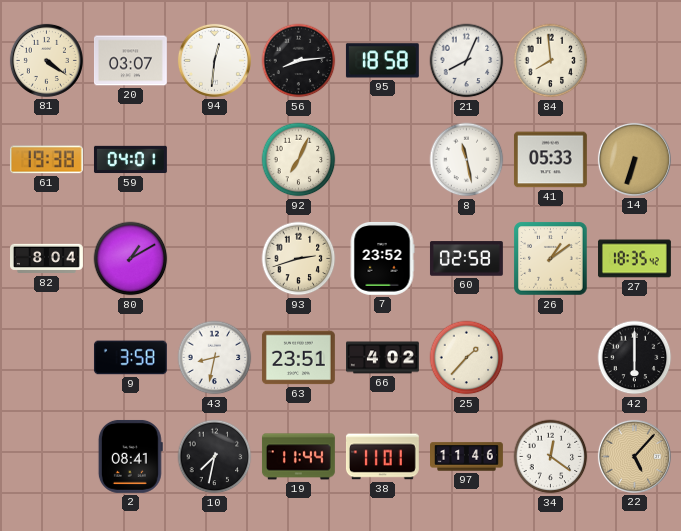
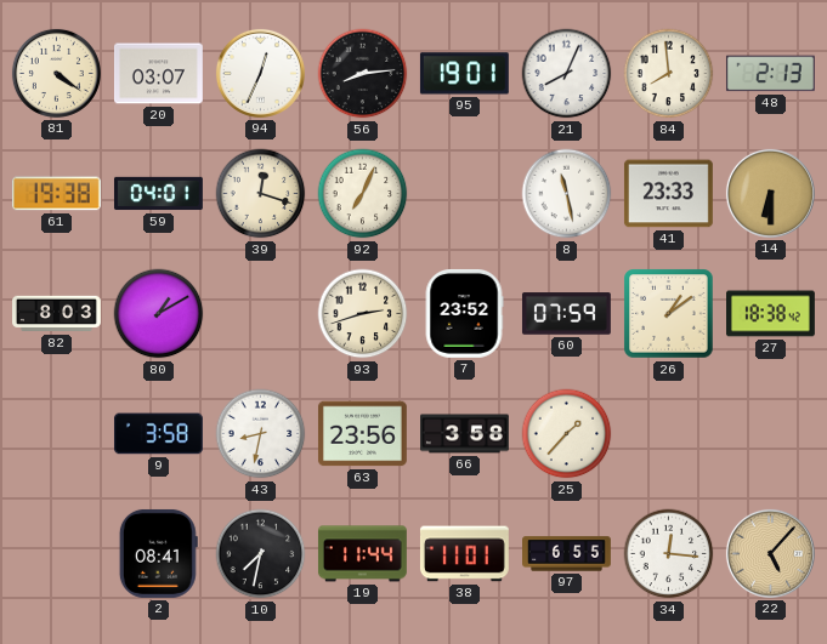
94: 12:31 -> 12:34
95: 18:58 -> 19:01
48: none -> 2:13
39: none -> 12:18
41: 05:33 -> 23:33
14: 6:33 -> 6:30
82: 8:04 -> 8:03
60: 02:58 -> 07:59
27: 18:35 -> 18:38
63: 23:51 -> 23:56
66: 4:02 -> 3:58
42: 6:00 -> none
97: 11:46 -> 6:55
34: 12:21 -> 12:16
